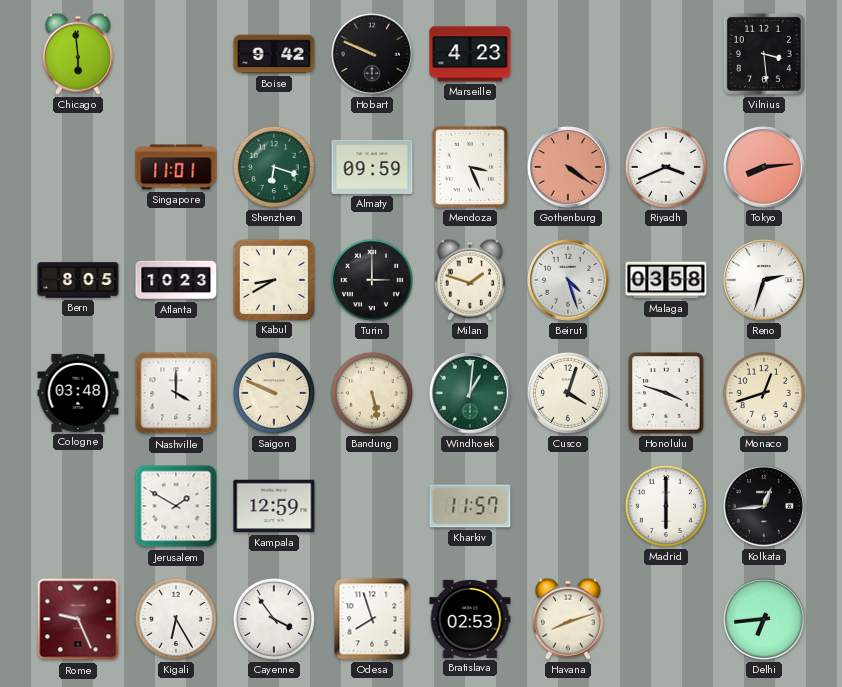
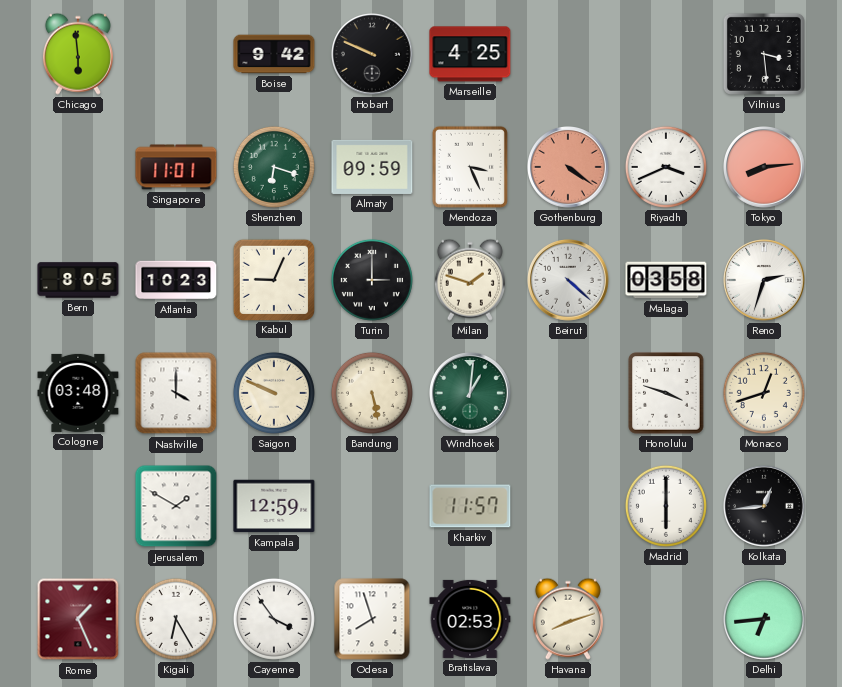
Marseille: 4:23 -> 4:25
Kabul: 8:40 -> 9:04
Beirut: 4:27 -> 4:22
Cusco: 4:03 -> none
Rome: 9:26 -> 1:26
